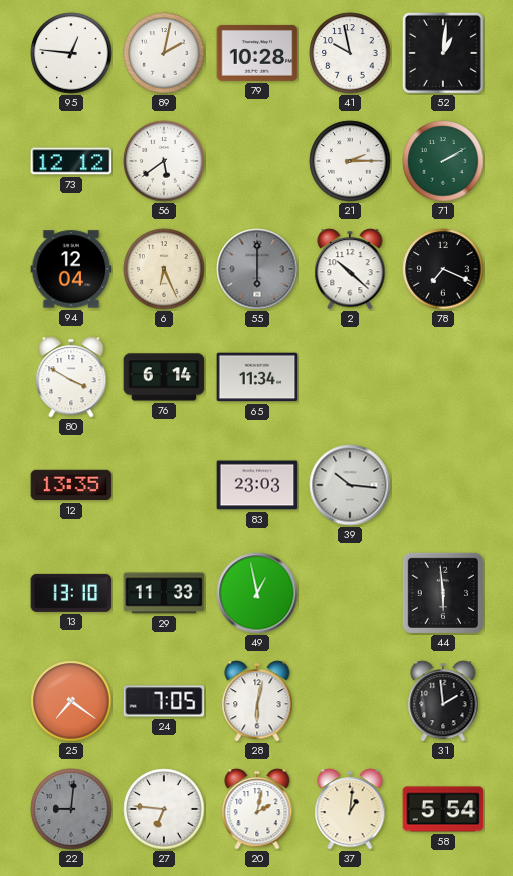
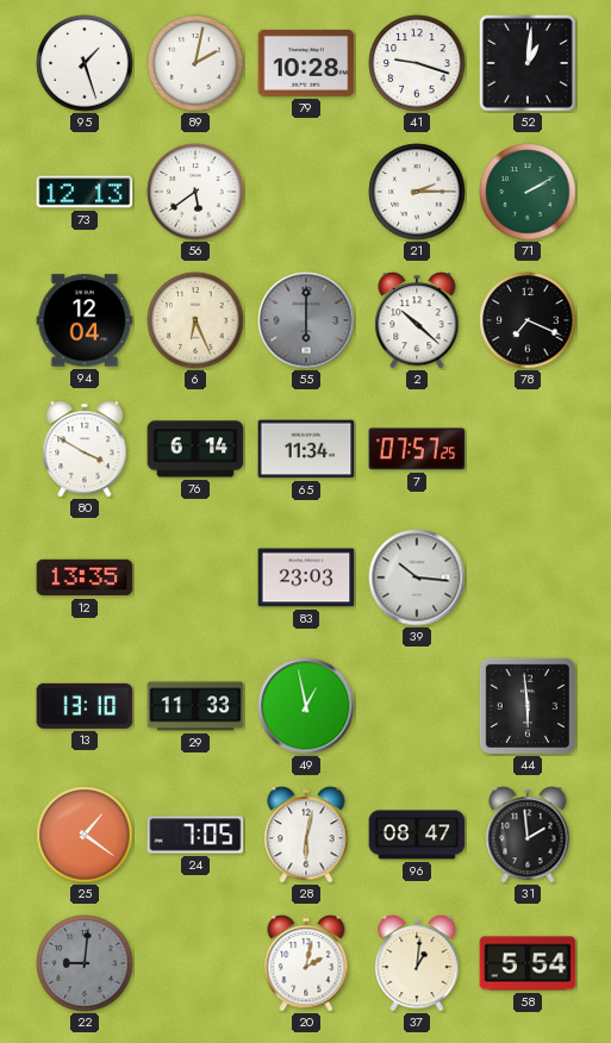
95: 12:46 -> 1:27
41: 9:58 -> 9:18
73: 12:12 -> 12:13
7: none -> 07:57
25: 7:21 -> 1:21
96: none -> 08:47
27: 6:46 -> none
